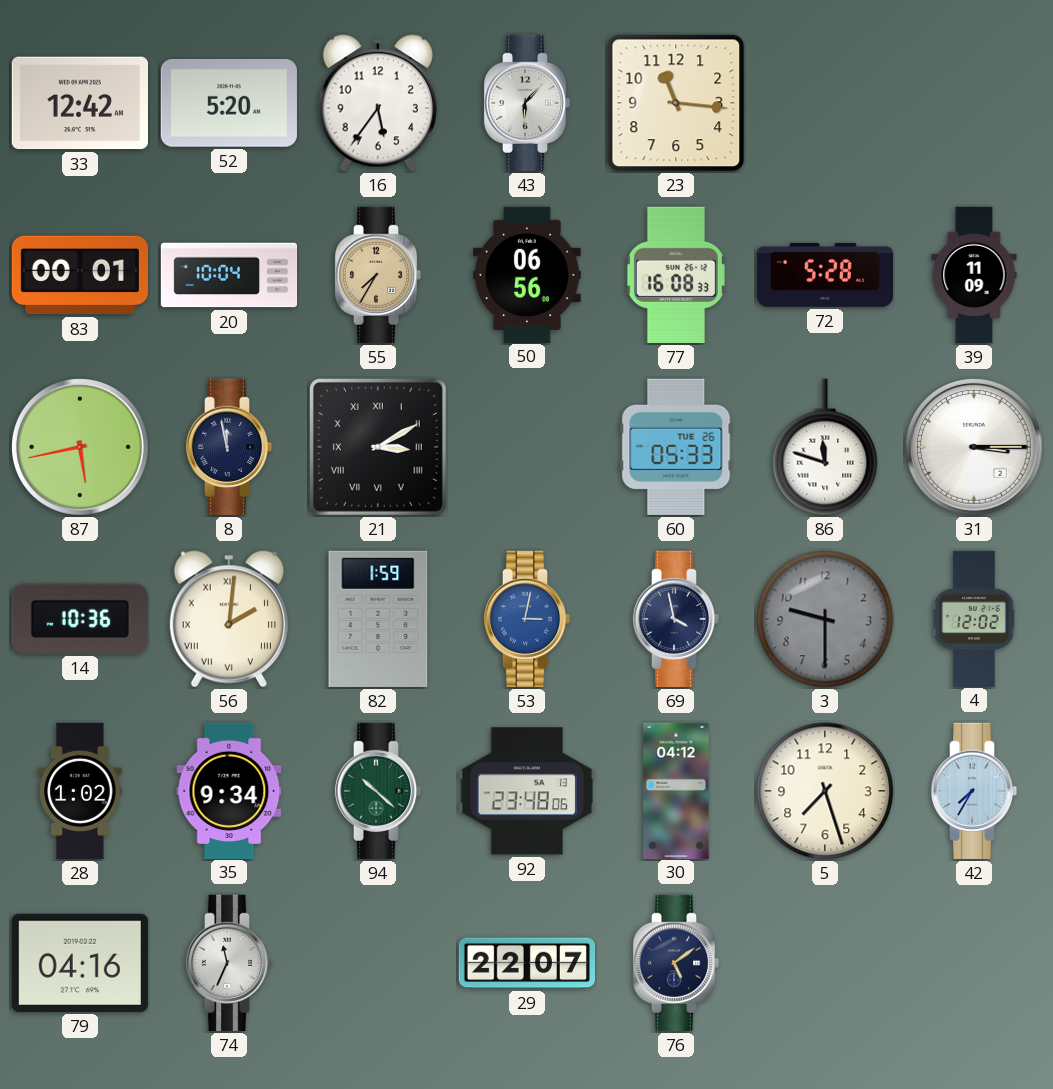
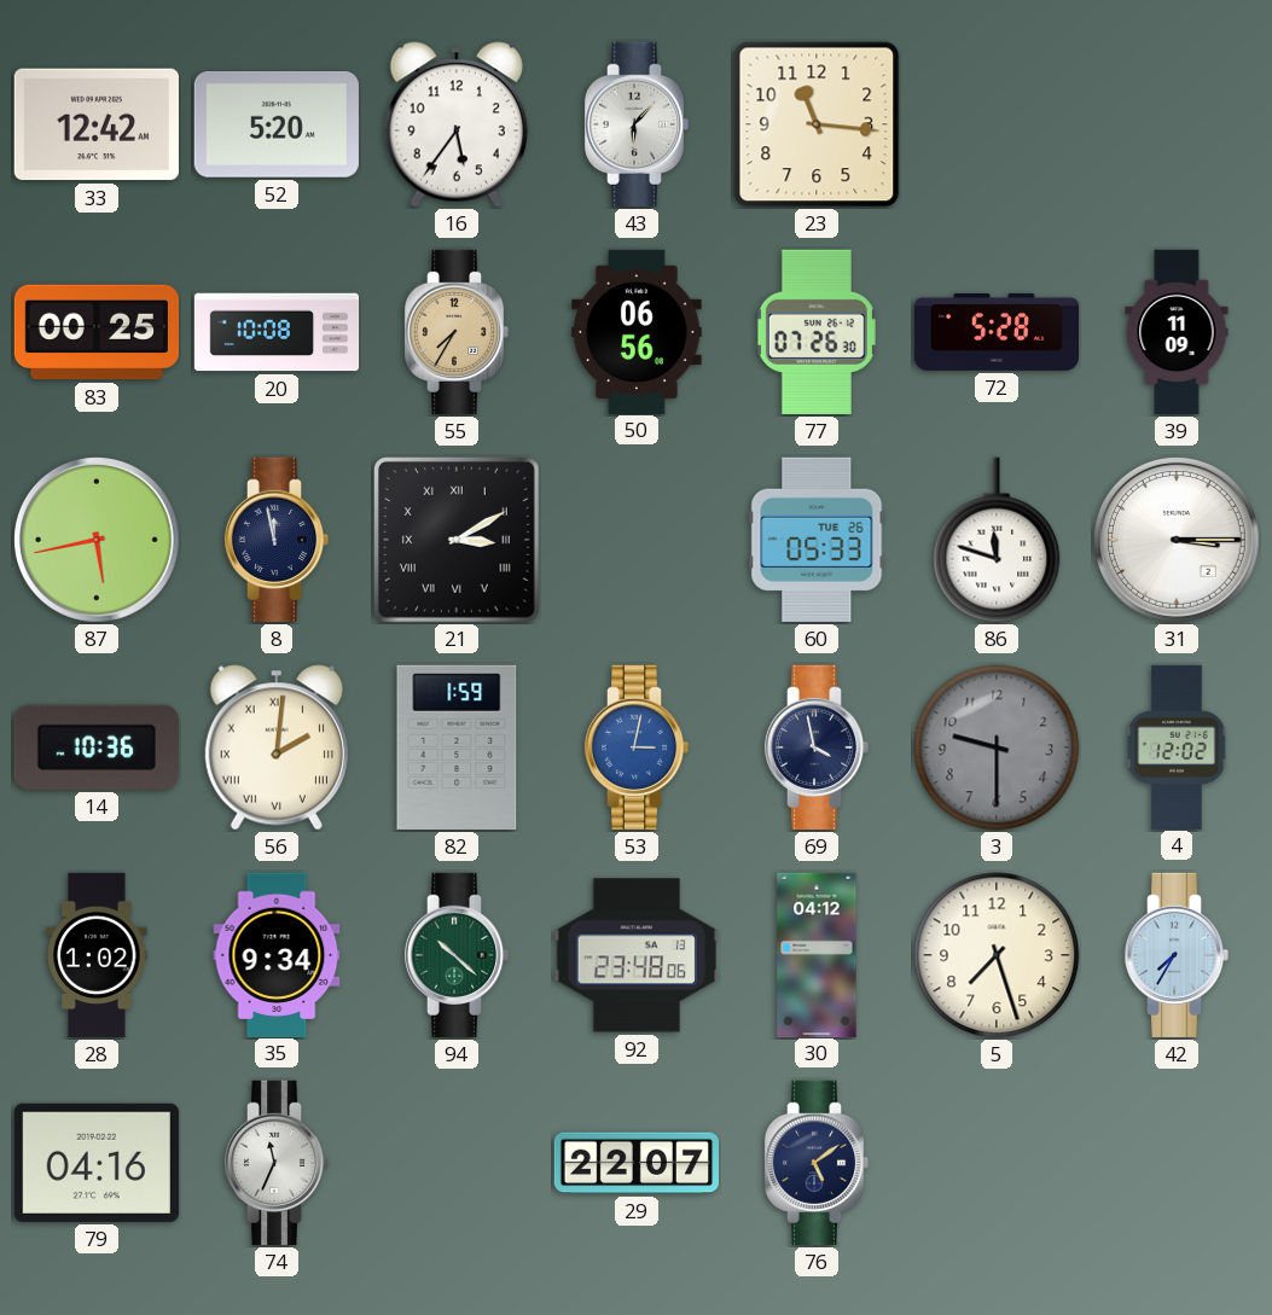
83: 00:01 -> 00:25
20: 10:04 -> 10:08
77: 16:08 -> 07:26
